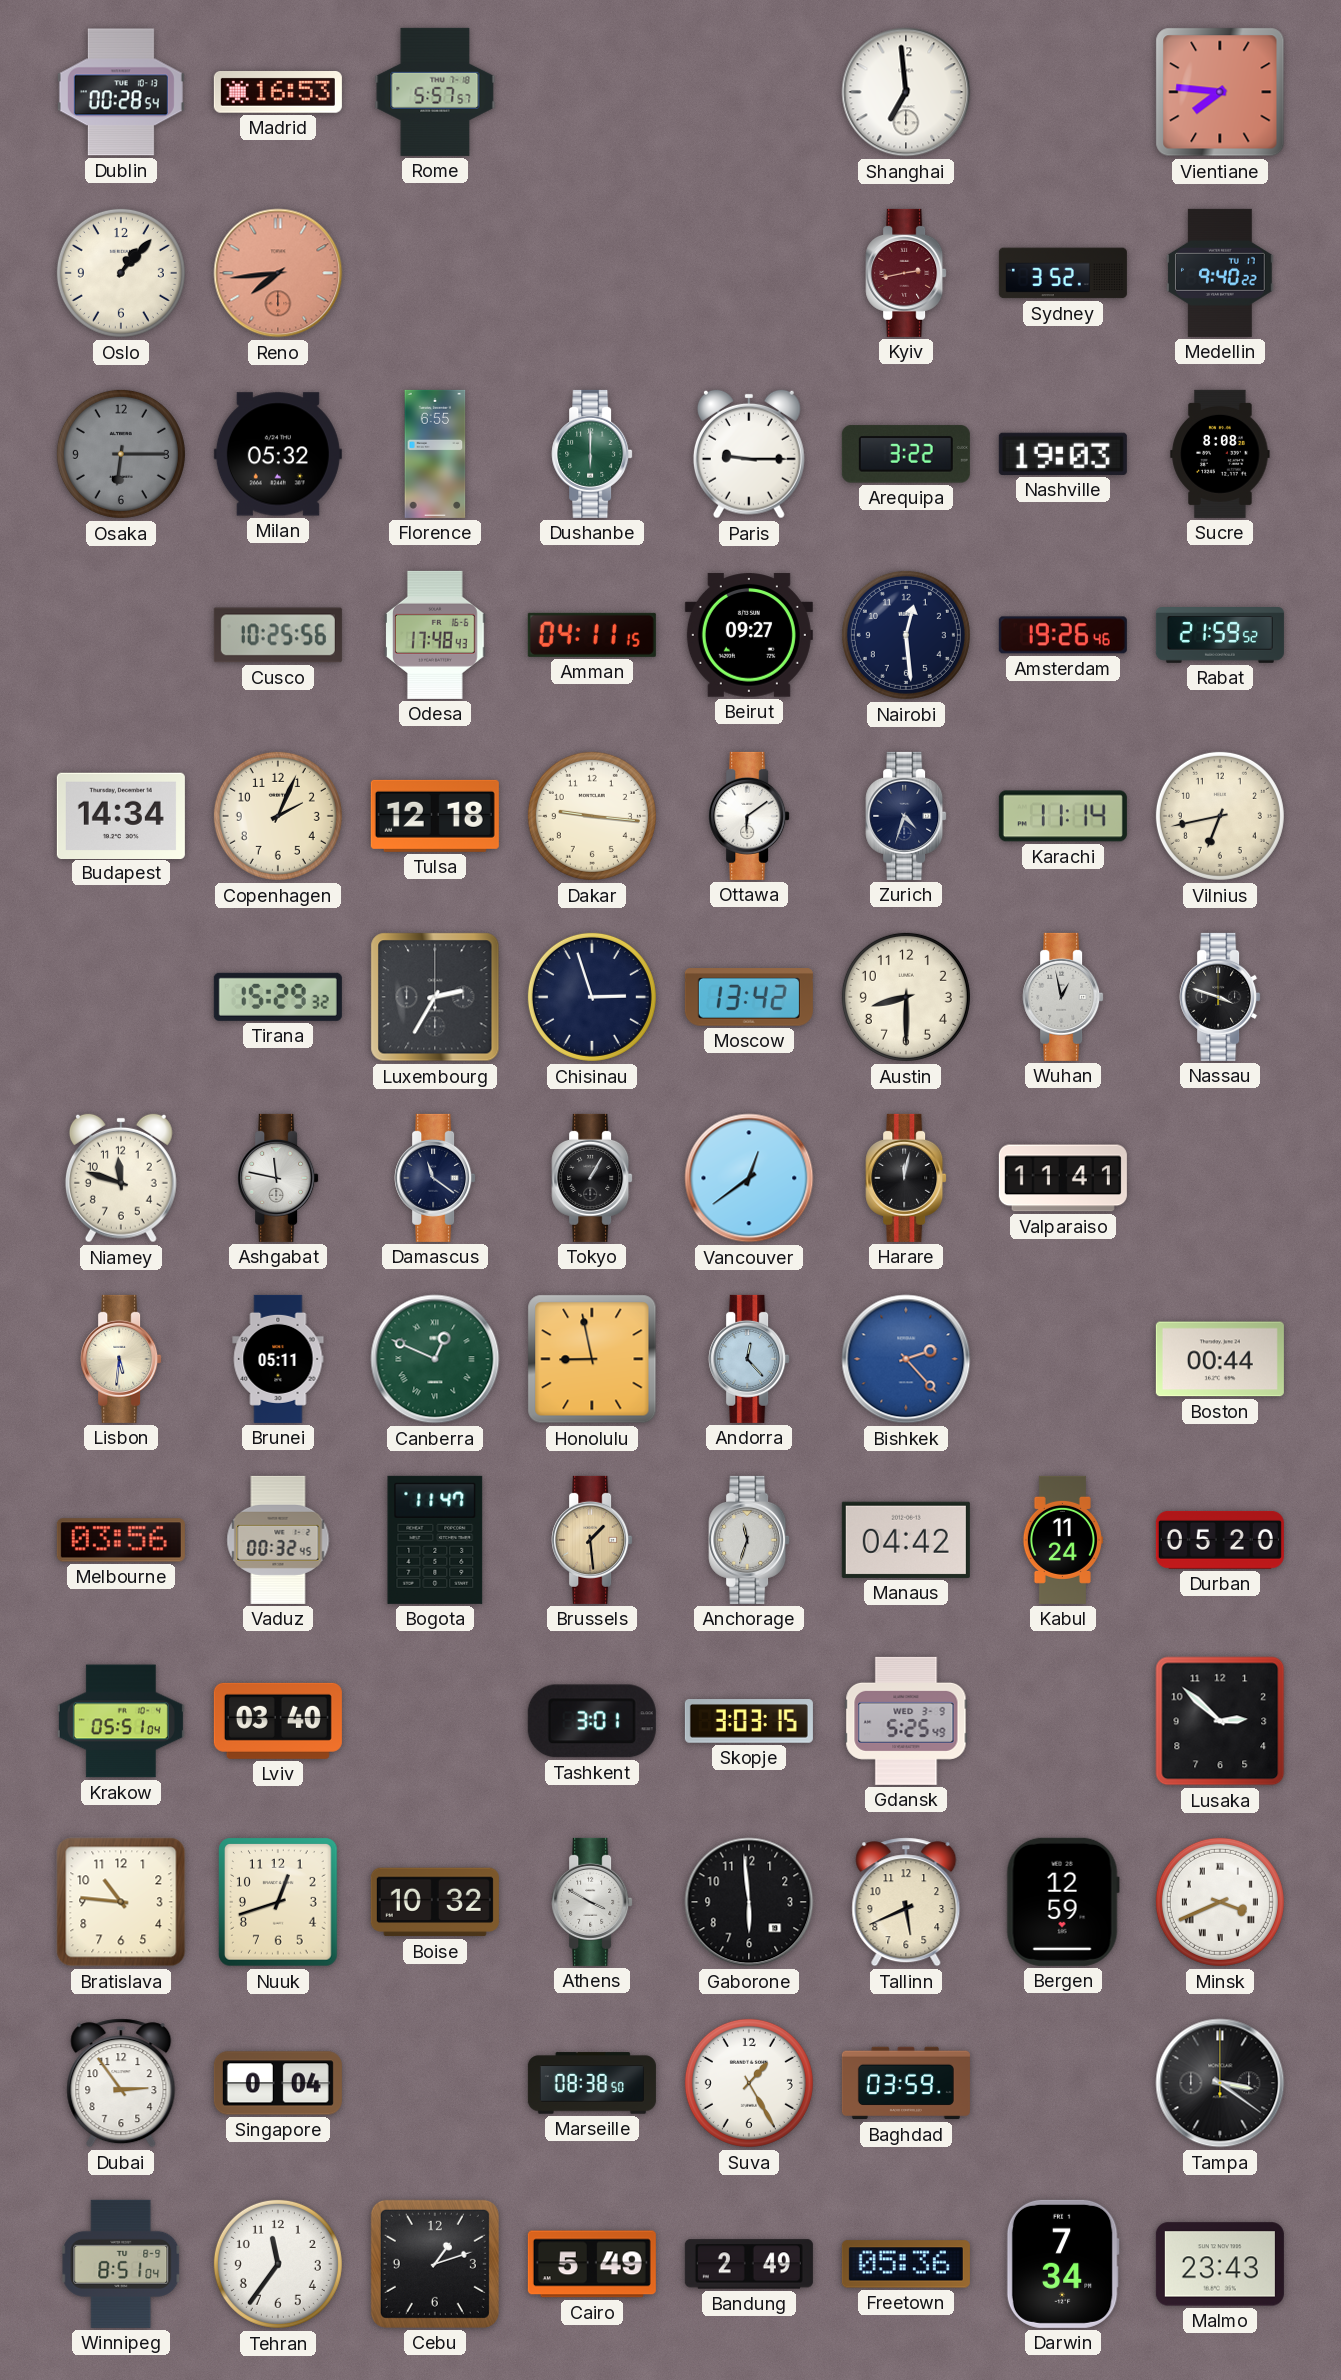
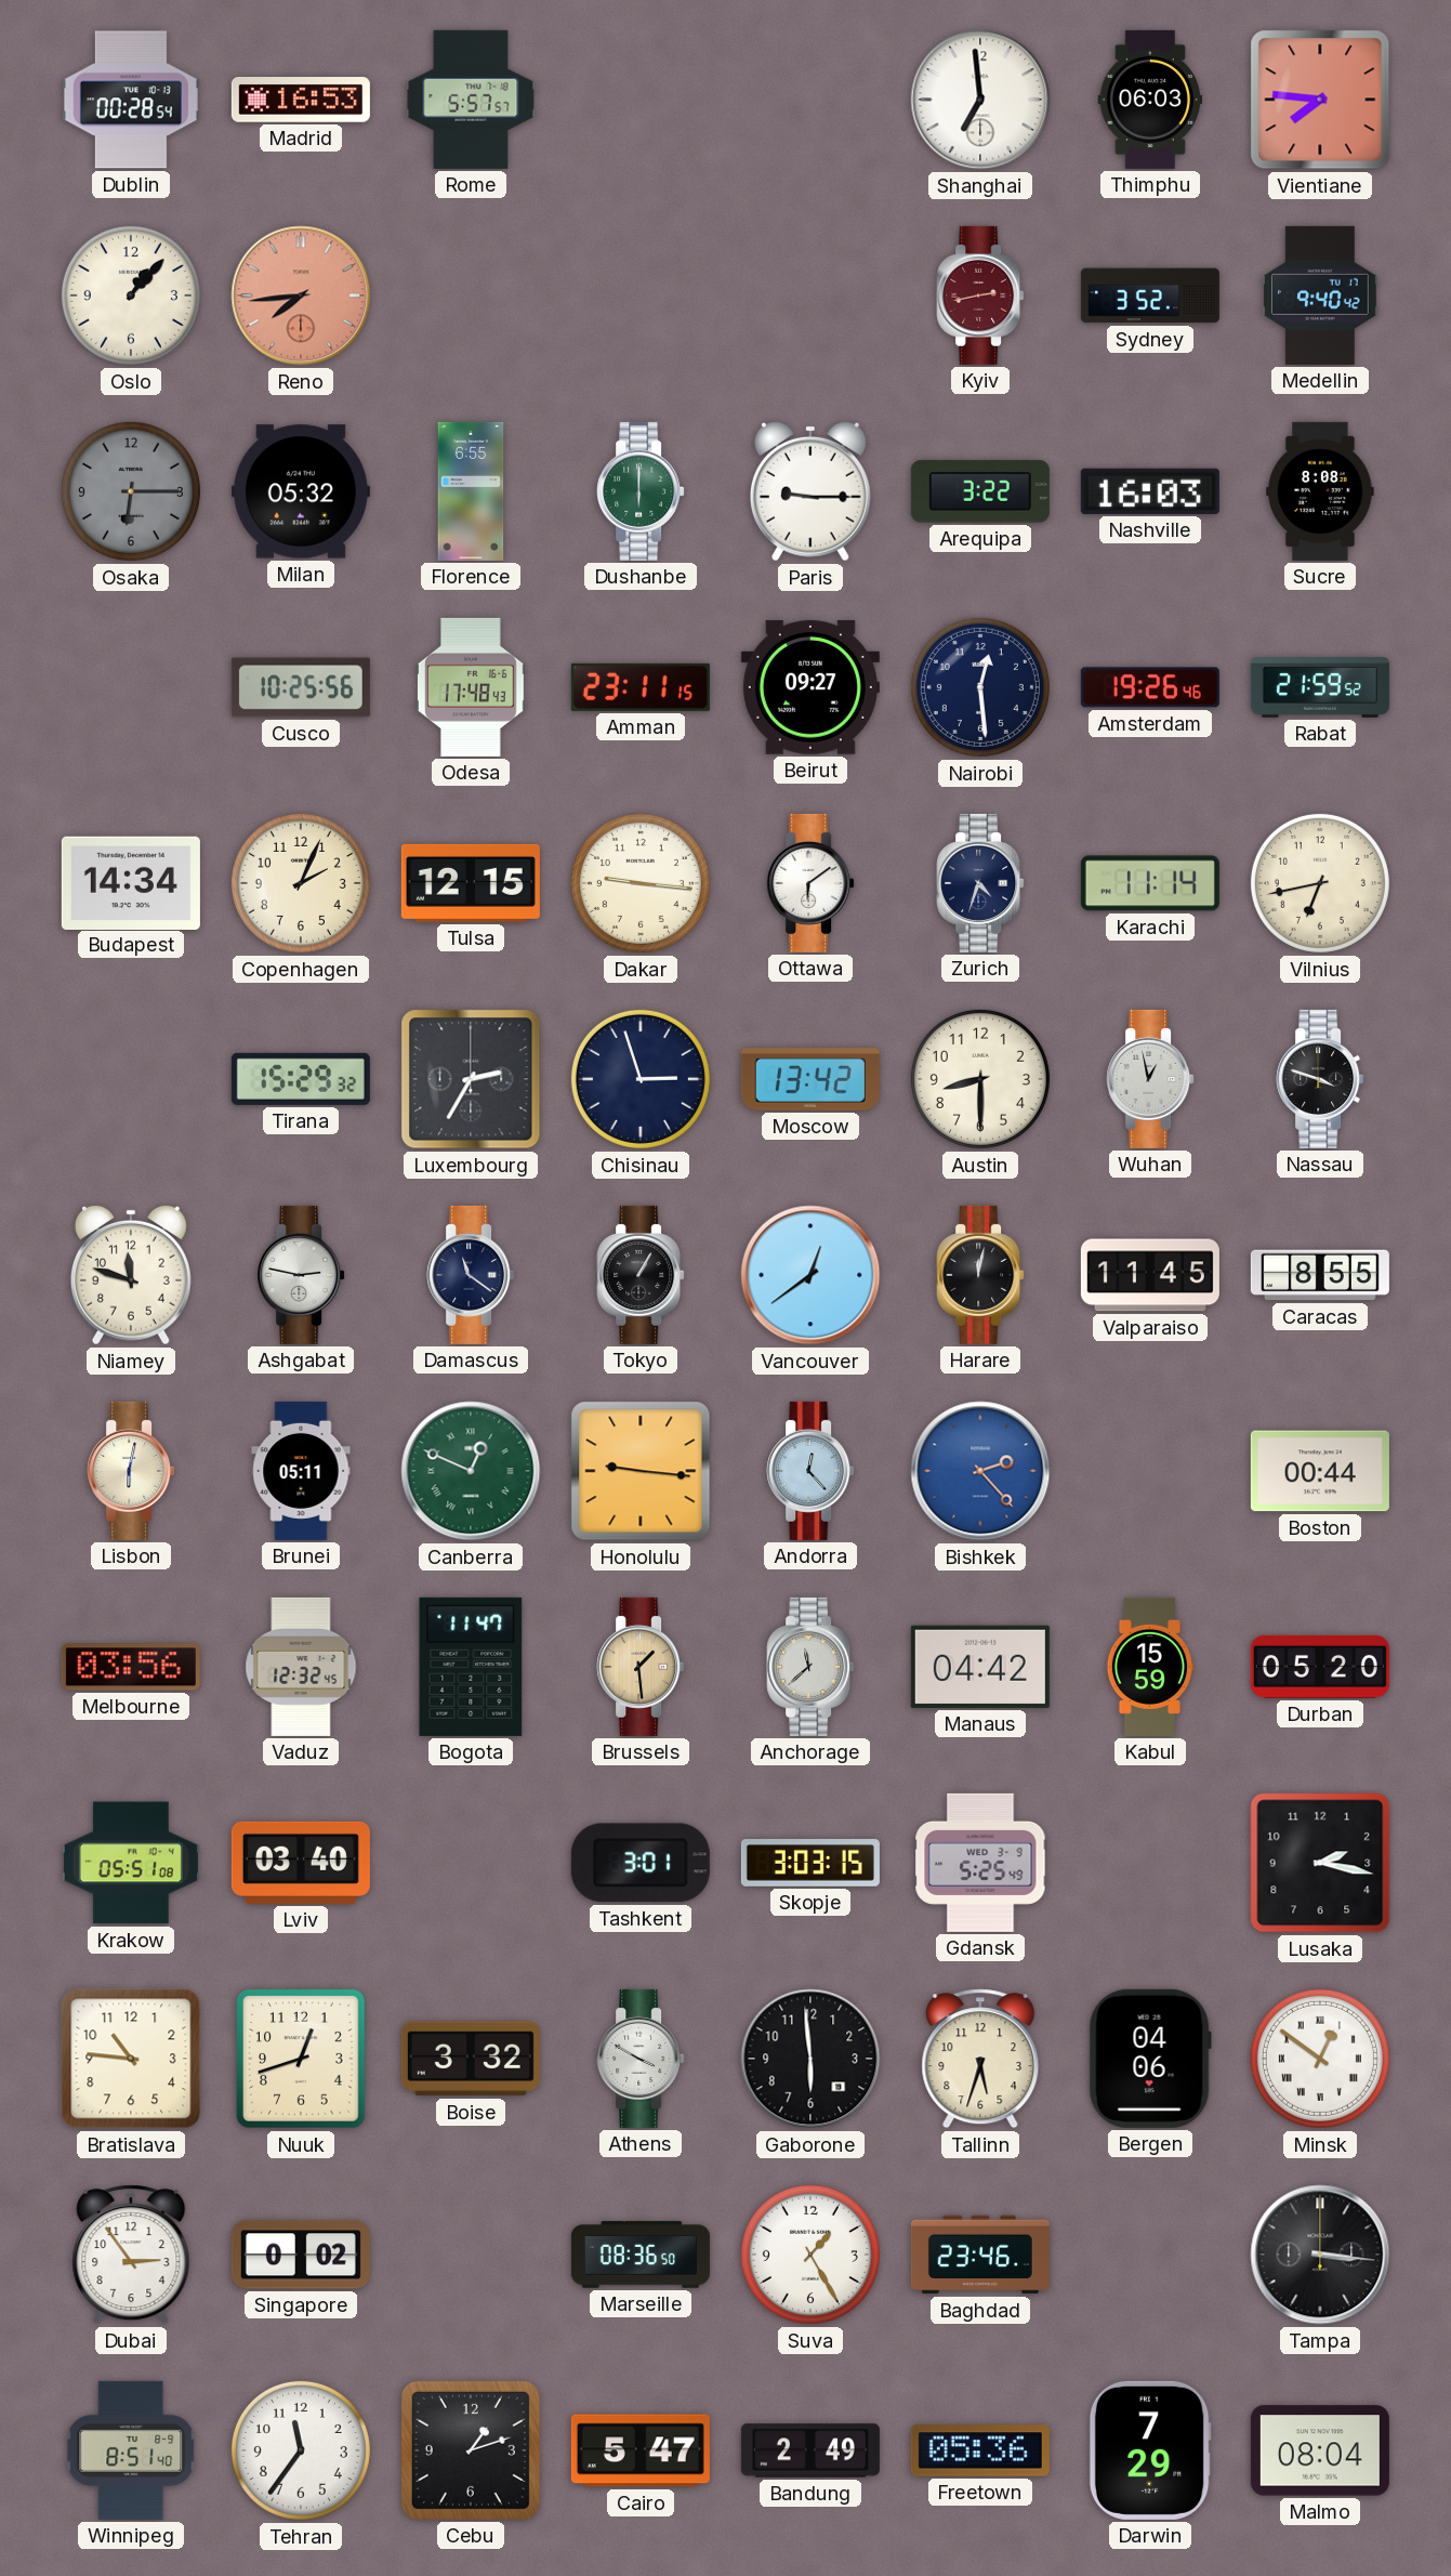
Thimphu: none -> 06:03
Medellin: 9:40:22 -> 9:40:42
Nashville: 19:03 -> 16:03
Amman: 04:11 -> 23:11
Tulsa: 12:18 -> 12:15
Ashgabat: 11:47 -> 2:47
Valparaiso: 11:41 -> 11:45
Caracas: none -> 8:55
Lisbon: 5:31 -> 6:02
Honolulu: 8:58 -> 9:16
Vaduz: 00:32 -> 12:32
Anchorage: 11:33 -> 11:38
Kabul: 11:24 -> 15:59
Krakow: 05:51:04 -> 05:51:08
Lusaka: 2:52 -> 2:17
Boise: 10:32 -> 3:32
Tallinn: 5:41 -> 5:33
Bergen: 12:59 -> 04:06
Minsk: 3:41 -> 12:51
Singapore: 0:04 -> 0:02
Marseille: 08:38 -> 08:36
Baghdad: 03:59 -> 23:46
Tampa: 3:21 -> 3:16
Winnipeg: 8:51:04 -> 8:51:40
Cairo: 5:49 -> 5:47
Darwin: 7:34 -> 7:29
Malmo: 23:43 -> 08:04
